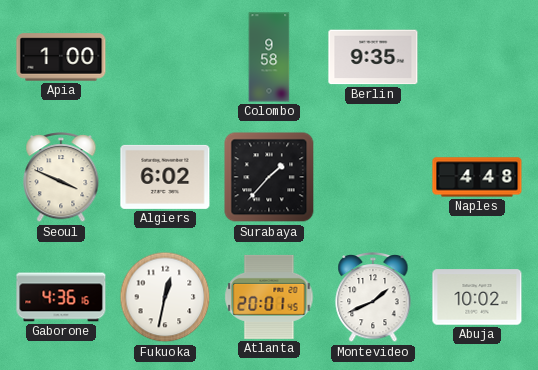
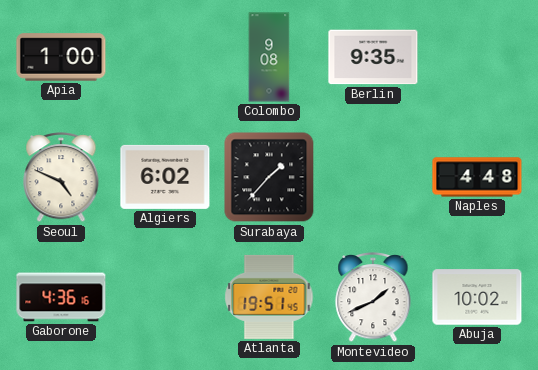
Colombo: 9:58 -> 9:08
Seoul: 3:49 -> 4:49
Fukuoka: 12:32 -> none
Atlanta: 20:01 -> 19:51
